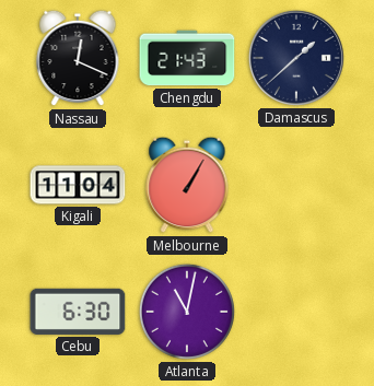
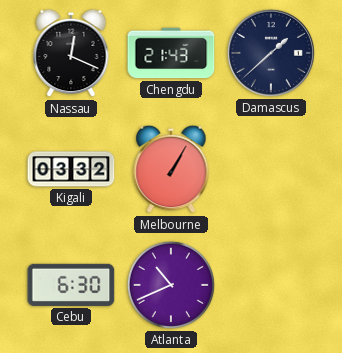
Kigali: 11:04 -> 03:32
Atlanta: 11:02 -> 10:41
